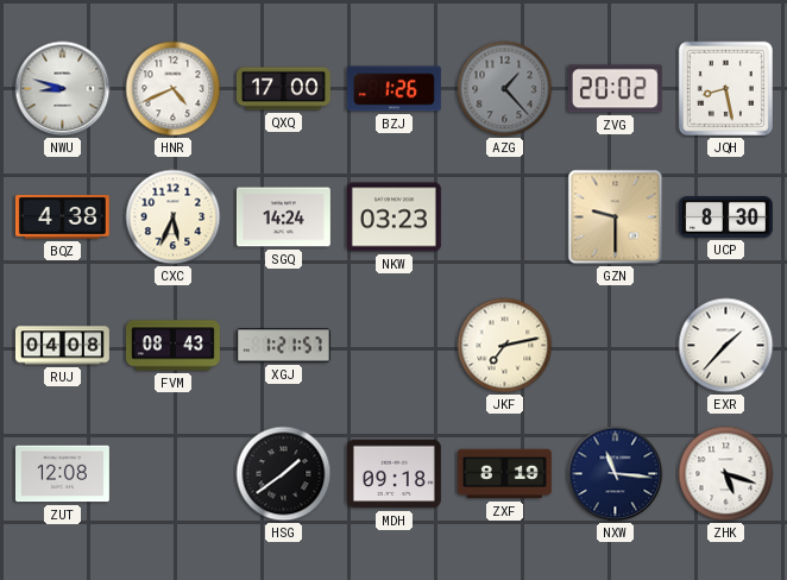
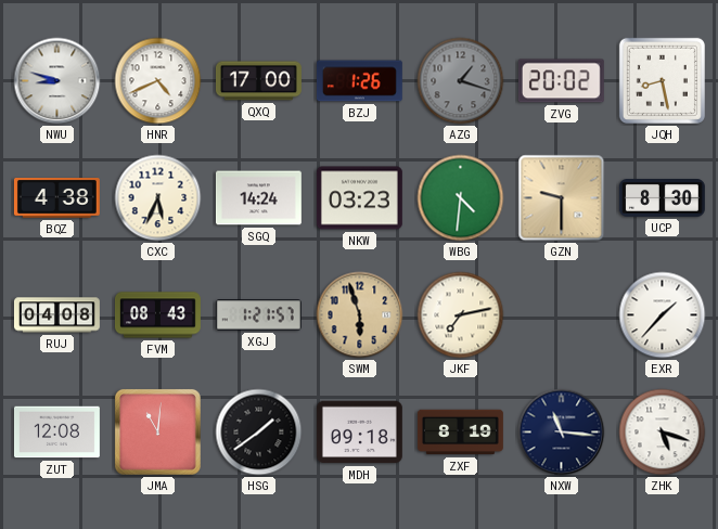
AZG: 1:23 -> 1:18
WBG: none -> 4:31
SWM: none -> 5:57
JMA: none -> 11:01
